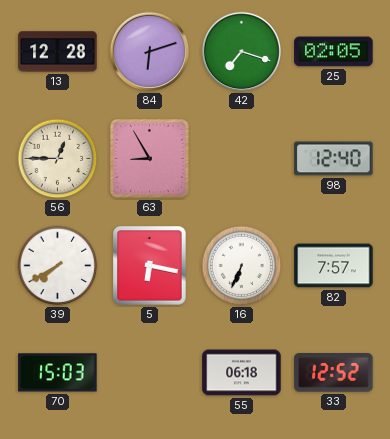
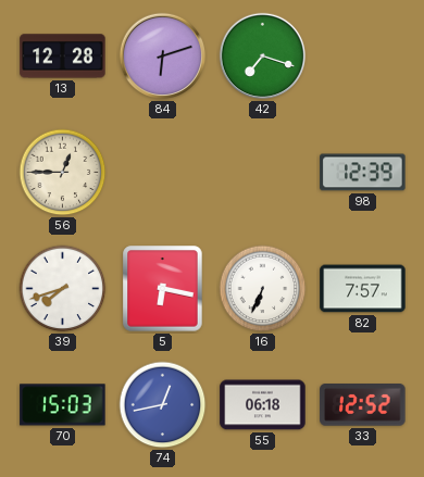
25: 02:05 -> none
63: 8:55 -> none
98: 12:40 -> 12:39
39: 7:40 -> 7:42
74: none -> 12:43
